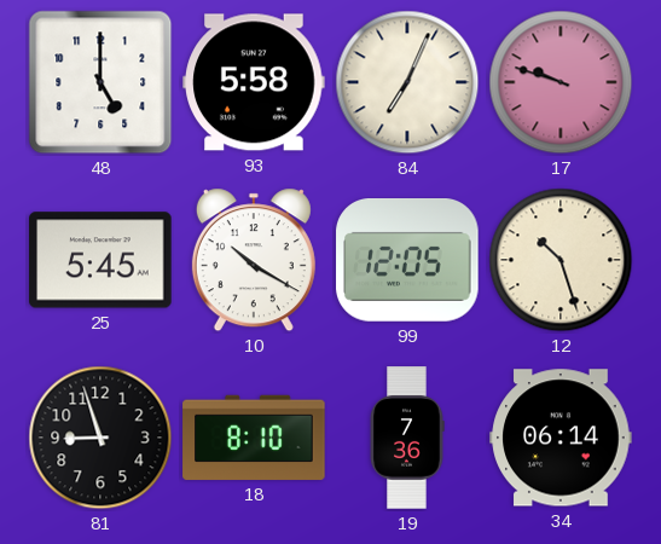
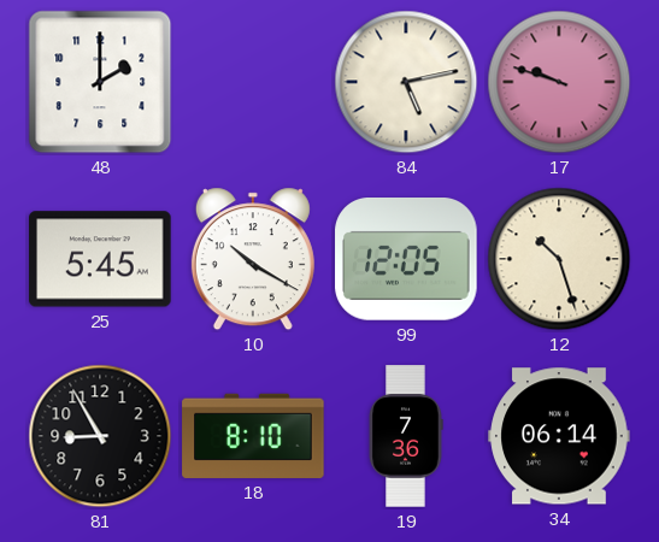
48: 5:00 -> 2:00
93: 5:58 -> none
84: 7:04 -> 5:13
81: 8:57 -> 8:55
